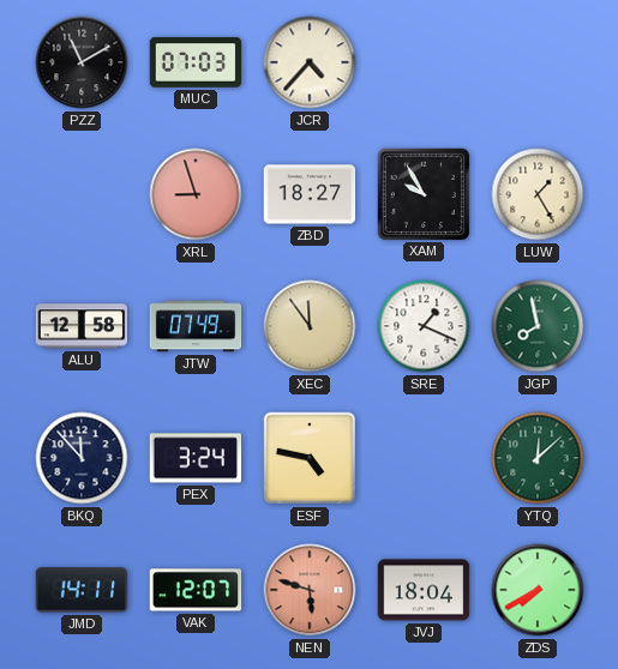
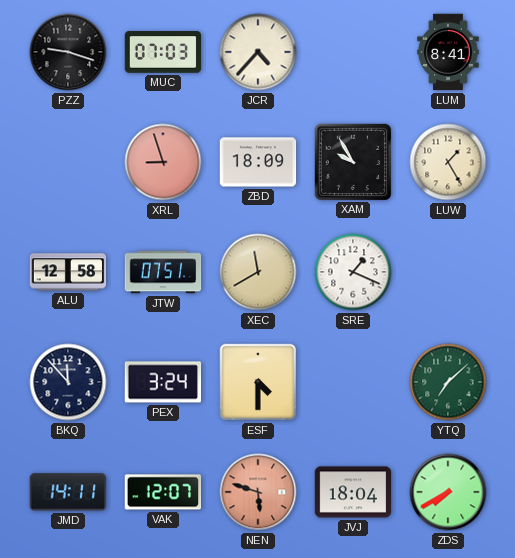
PZZ: 11:10 -> 9:18
LUM: none -> 8:41
ZBD: 18:27 -> 18:09
JTW: 07:49 -> 07:51
XEC: 11:54 -> 11:40
JGP: 7:58 -> none
ESF: 4:47 -> 4:30
YTQ: 12:08 -> 7:08
